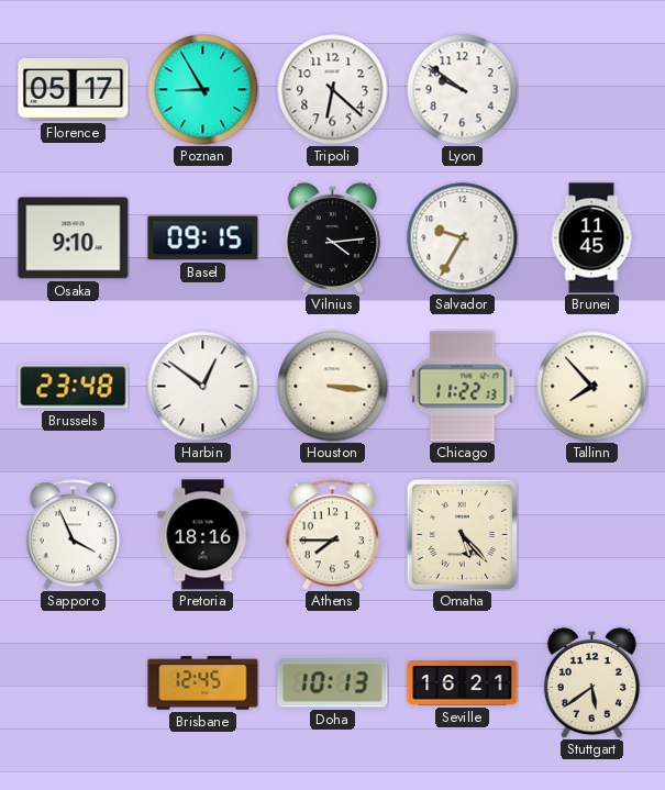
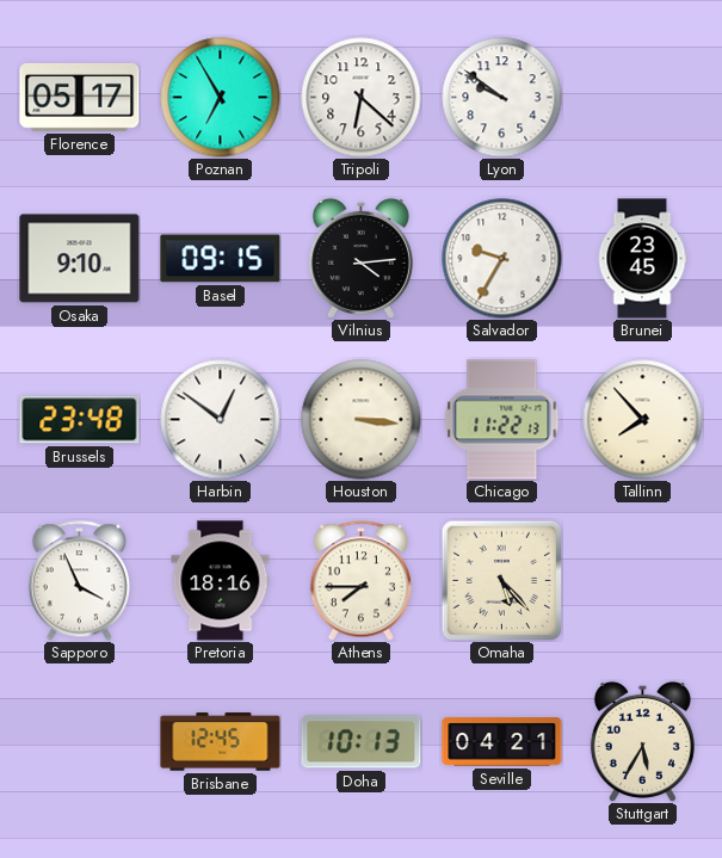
Poznan: 8:55 -> 6:55
Brunei: 11:45 -> 23:45
Seville: 16:21 -> 04:21
Stuttgart: 5:39 -> 5:35
